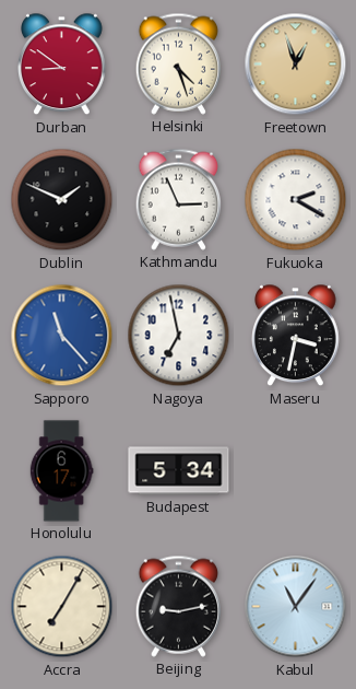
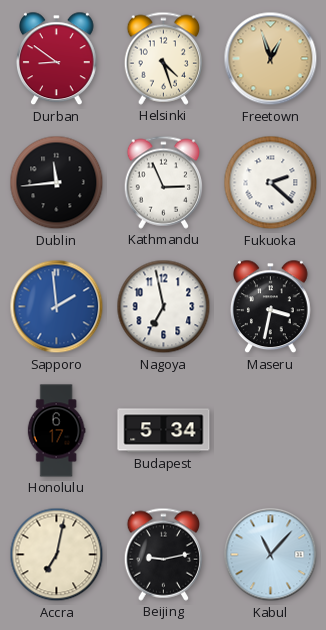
Dublin: 1:49 -> 11:44
Fukuoka: 2:20 -> 2:22
Sapporo: 11:23 -> 1:59
Accra: 7:05 -> 7:02
Kabul: 11:06 -> 11:07
